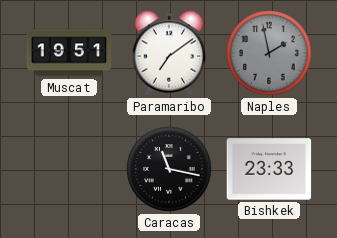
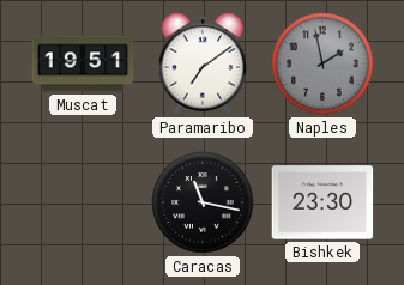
Bishkek: 23:33 -> 23:30
